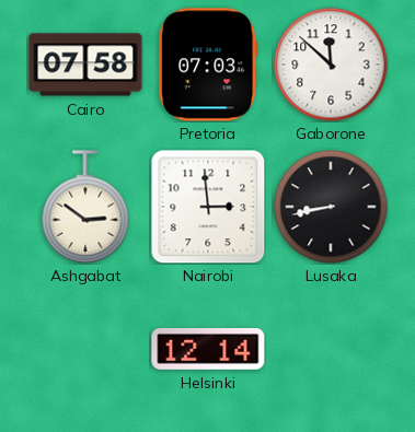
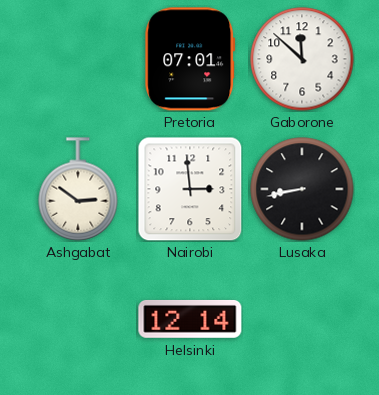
Cairo: 07:58 -> none
Pretoria: 07:03 -> 07:01
